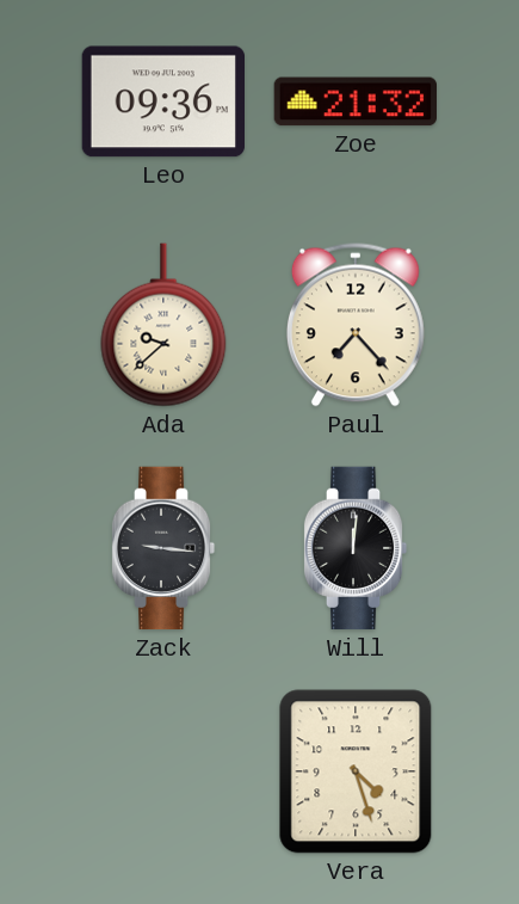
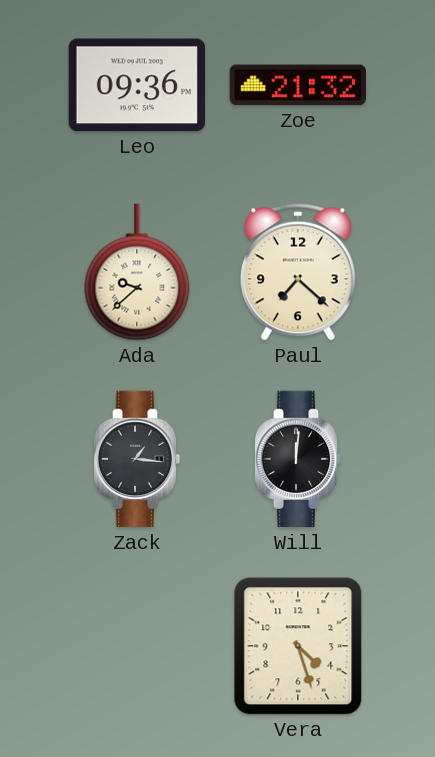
Paul: 7:23 -> 7:22
Zack: 9:16 -> 1:16
